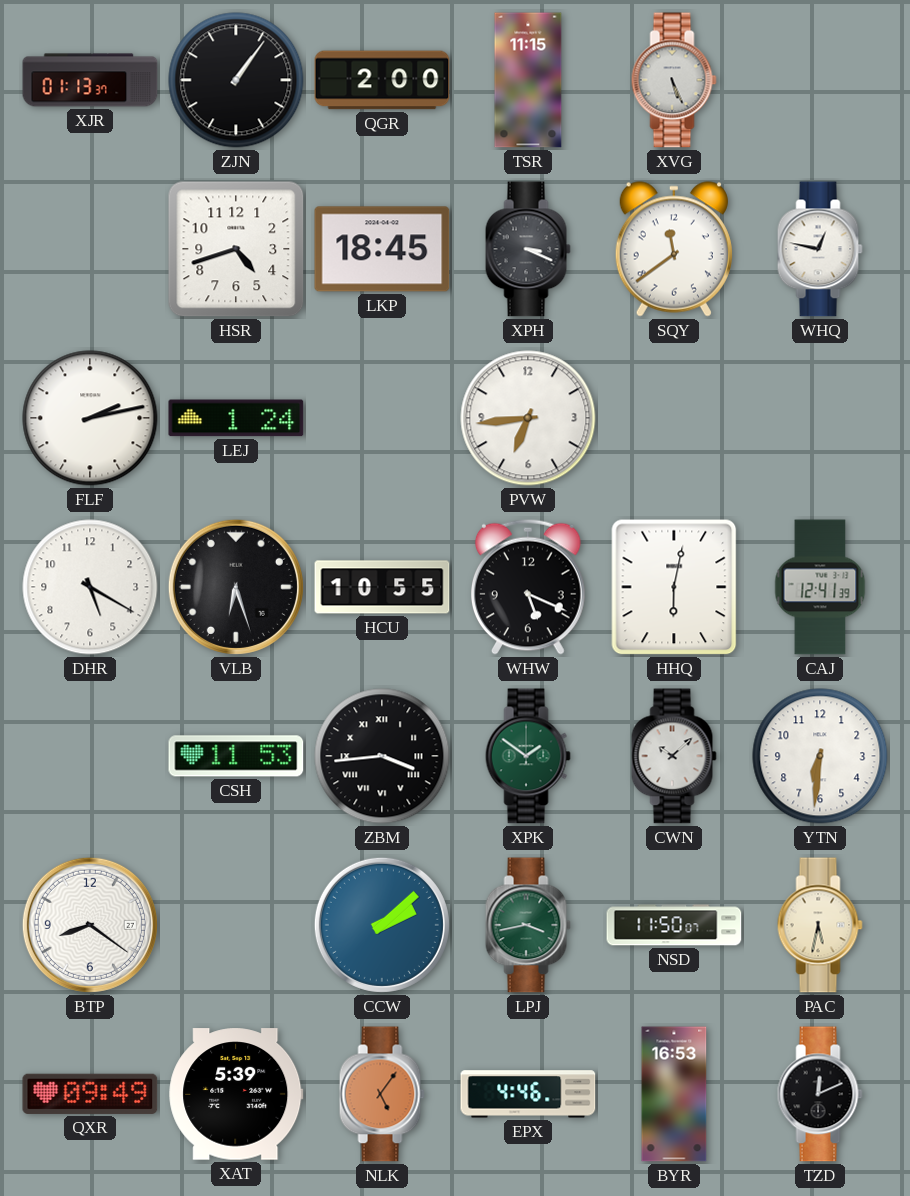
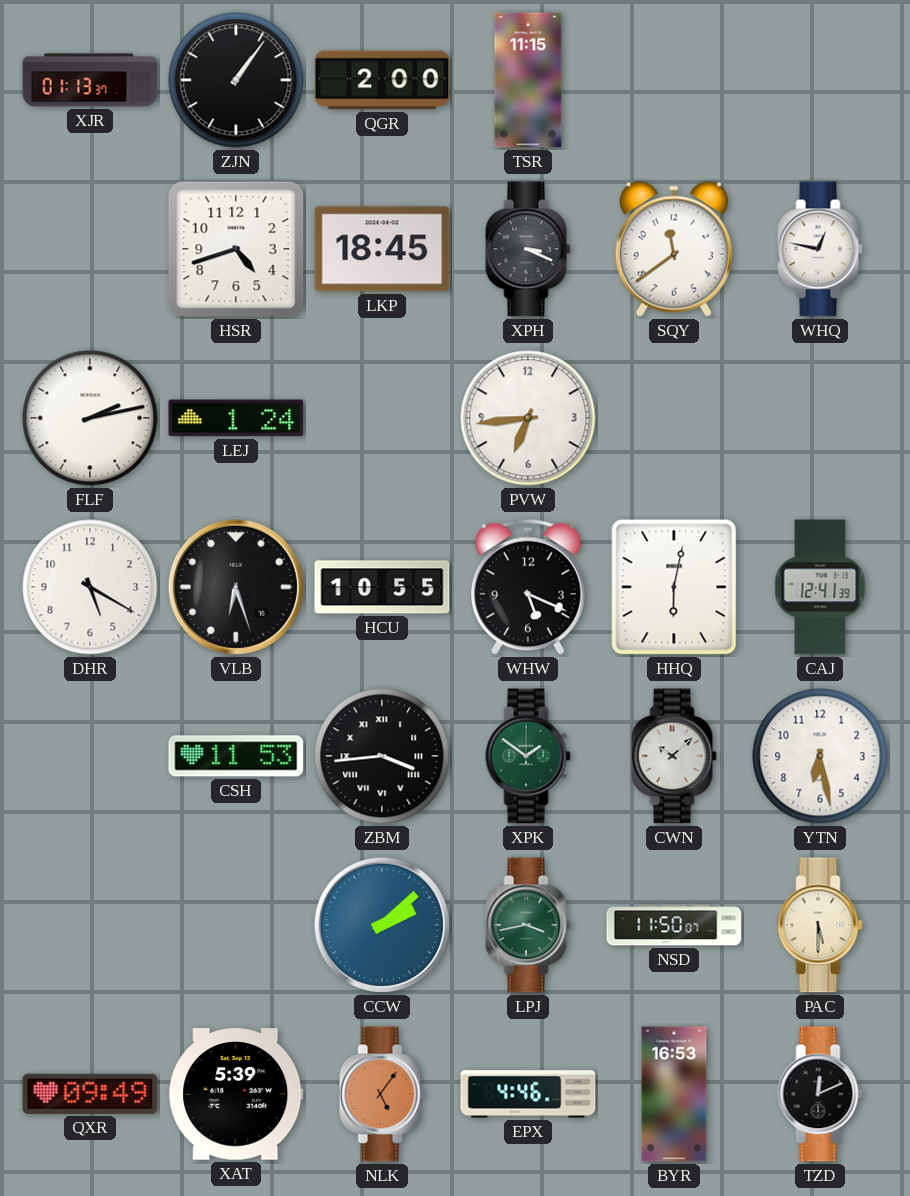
XVG: 5:26 -> none
YTN: 6:31 -> 6:28
BTP: 8:21 -> none
PAC: 5:32 -> 5:30
